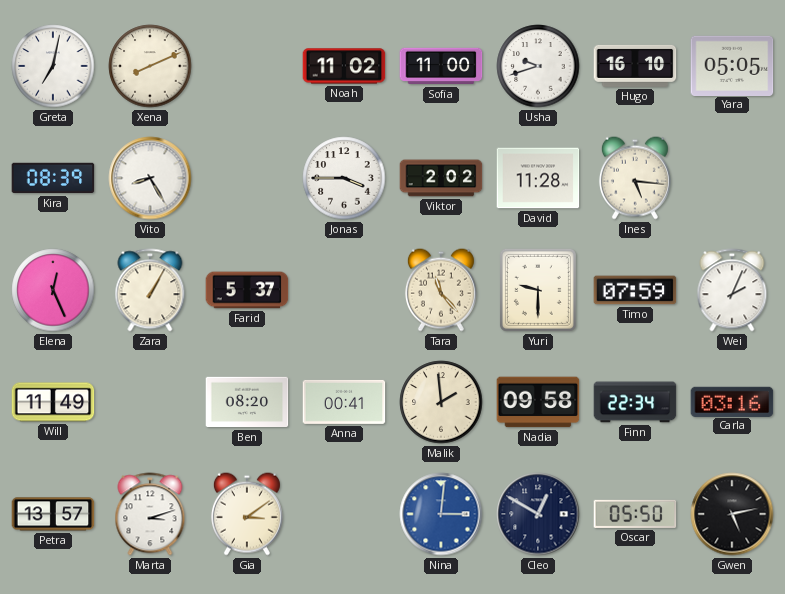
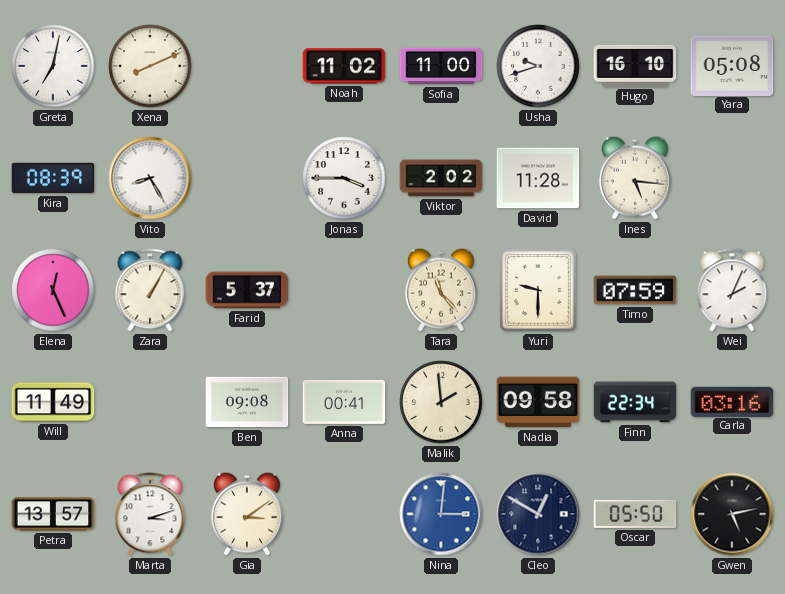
Yara: 05:05 -> 05:08
Ben: 08:20 -> 09:08
